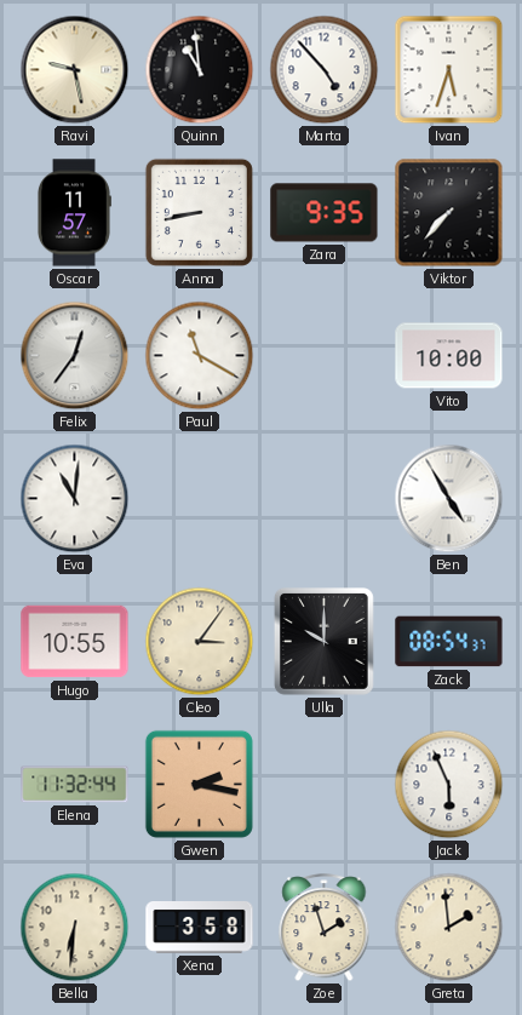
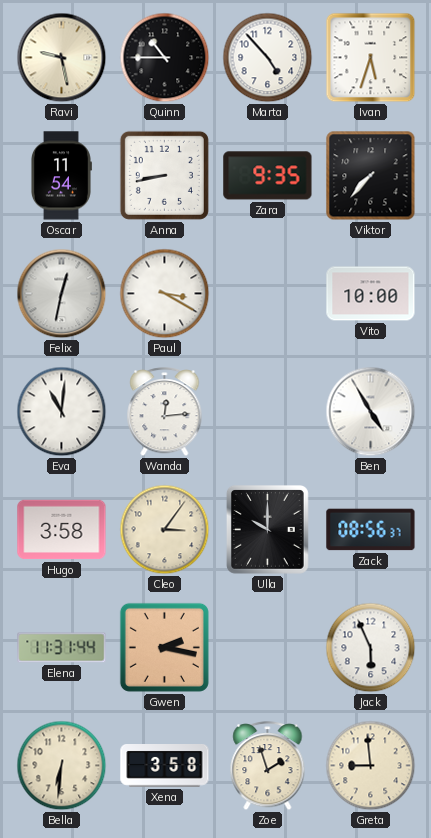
Quinn: 10:59 -> 10:45
Oscar: 11:57 -> 11:54
Felix: 12:36 -> 12:32
Paul: 11:20 -> 3:20
Wanda: none -> 12:14
Hugo: 10:55 -> 3:58
Zack: 08:54 -> 08:56
Elena: 11:32 -> 11:31
Greta: 1:59 -> 8:59
